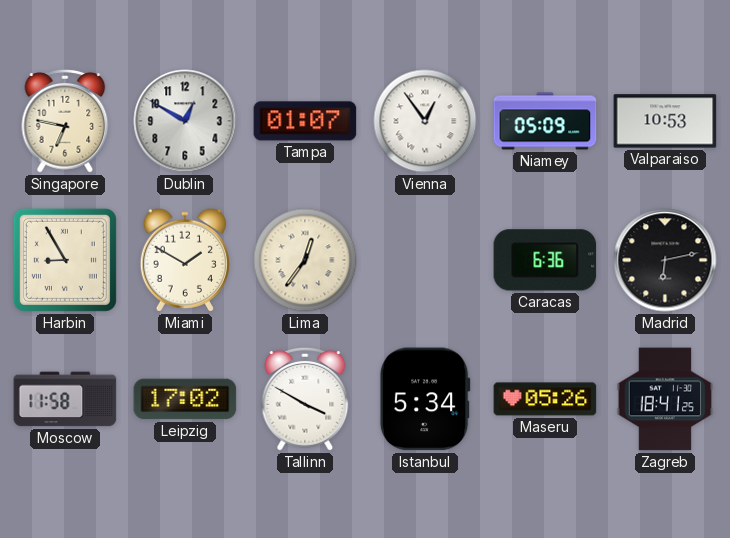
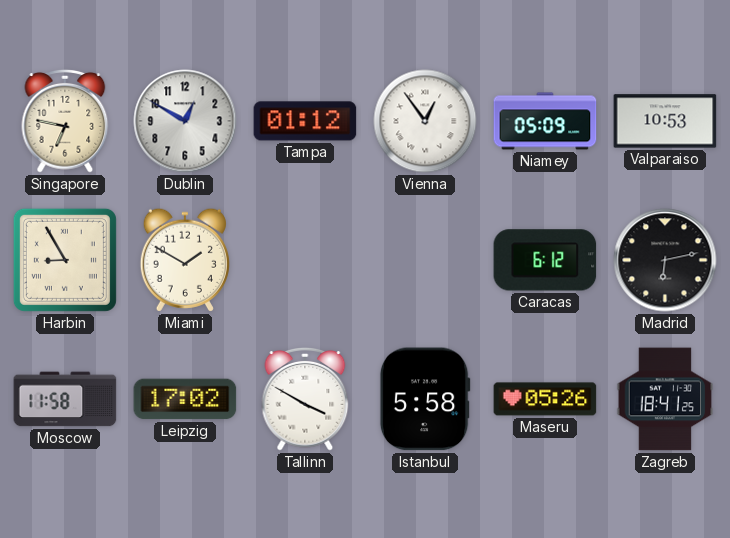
Tampa: 01:07 -> 01:12
Lima: 12:36 -> none
Caracas: 6:36 -> 6:12
Istanbul: 5:34 -> 5:58
